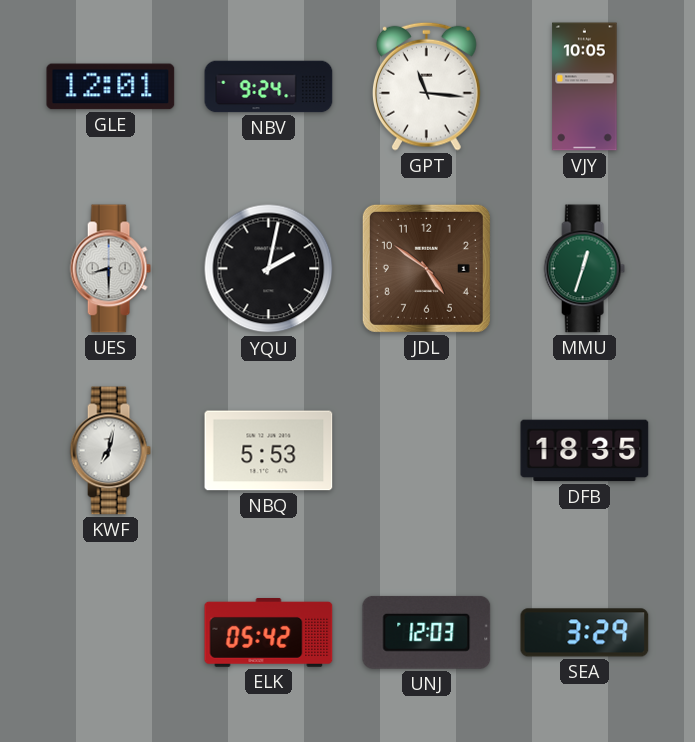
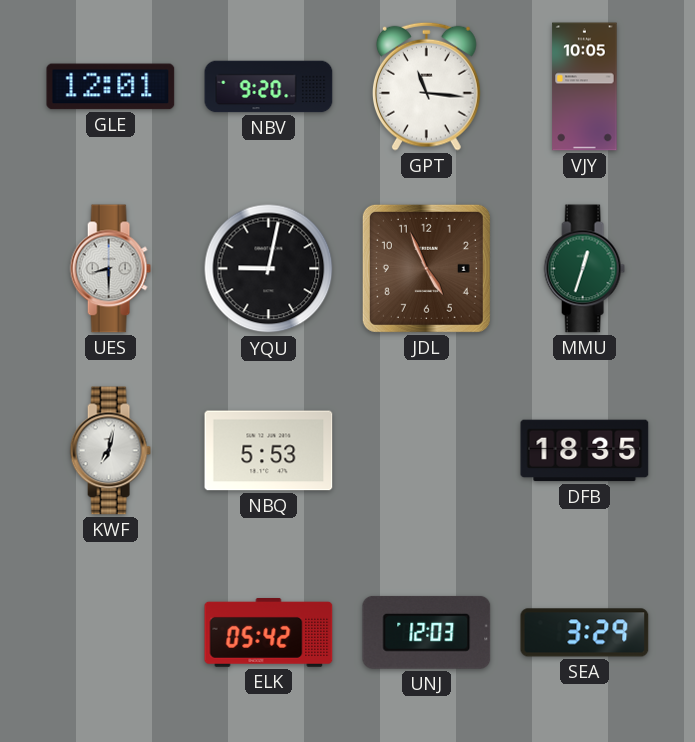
NBV: 9:24 -> 9:20
YQU: 2:02 -> 9:02
JDL: 4:51 -> 4:56
